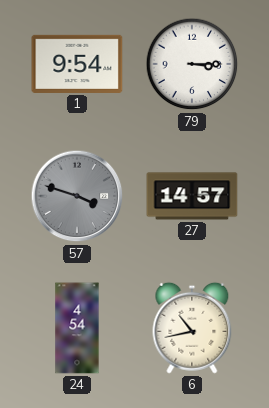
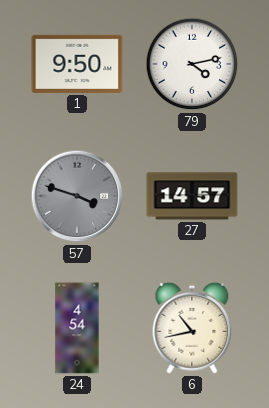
1: 9:54 -> 9:50
79: 3:15 -> 4:13
